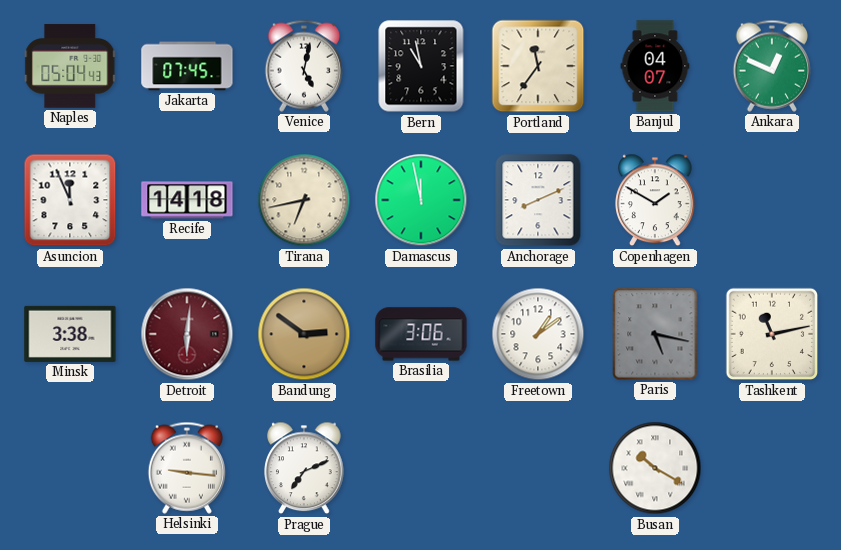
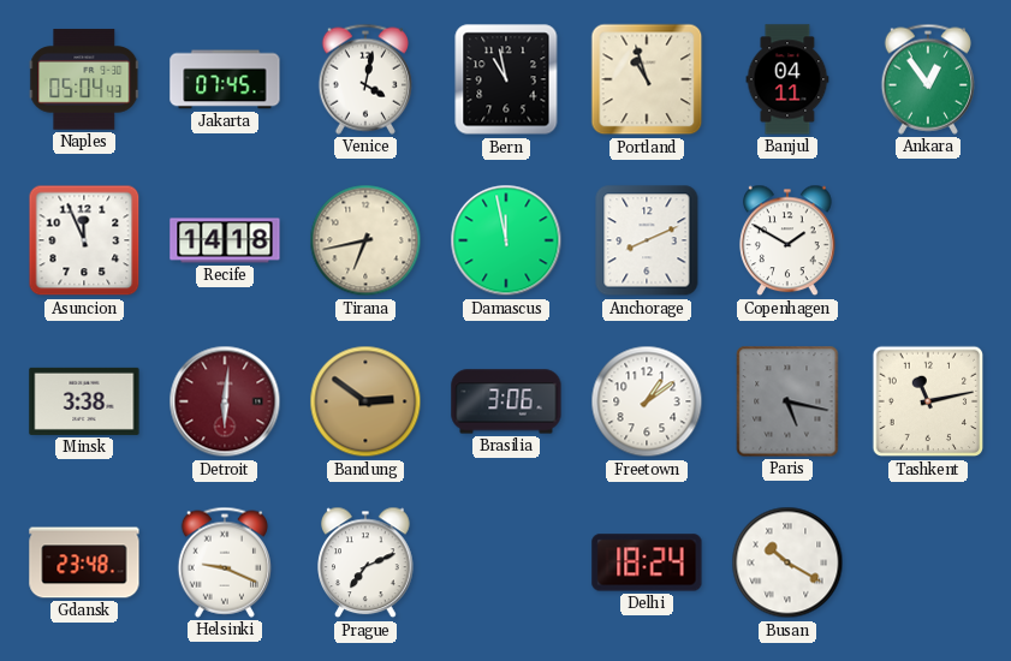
Venice: 5:02 -> 4:02
Portland: 11:36 -> 10:57
Banjul: 04:07 -> 04:11
Ankara: 12:49 -> 12:54
Gdansk: none -> 23:48
Helsinki: 9:16 -> 9:19
Delhi: none -> 18:24
